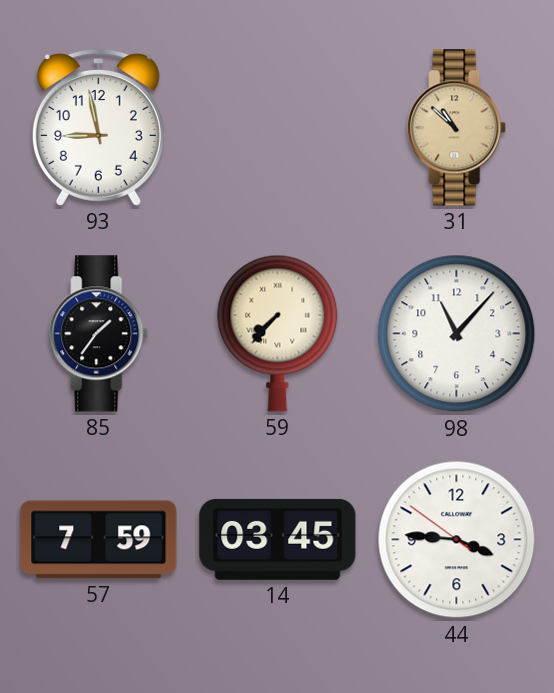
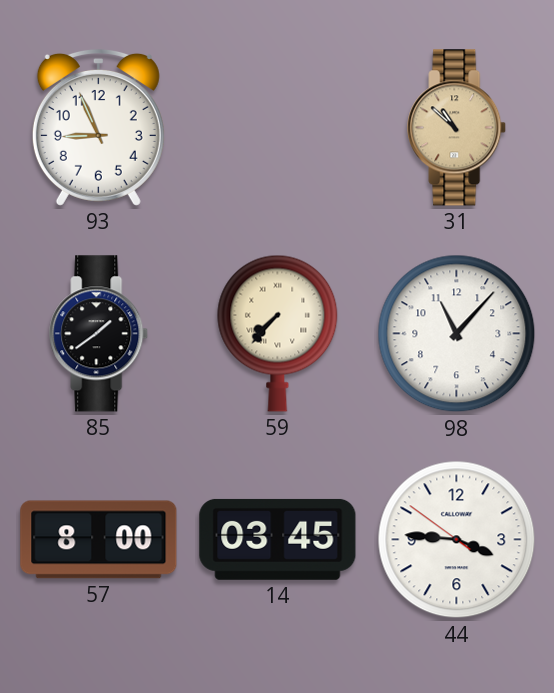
93: 8:58 -> 8:56
85: 1:36 -> 1:39
57: 7:59 -> 8:00
